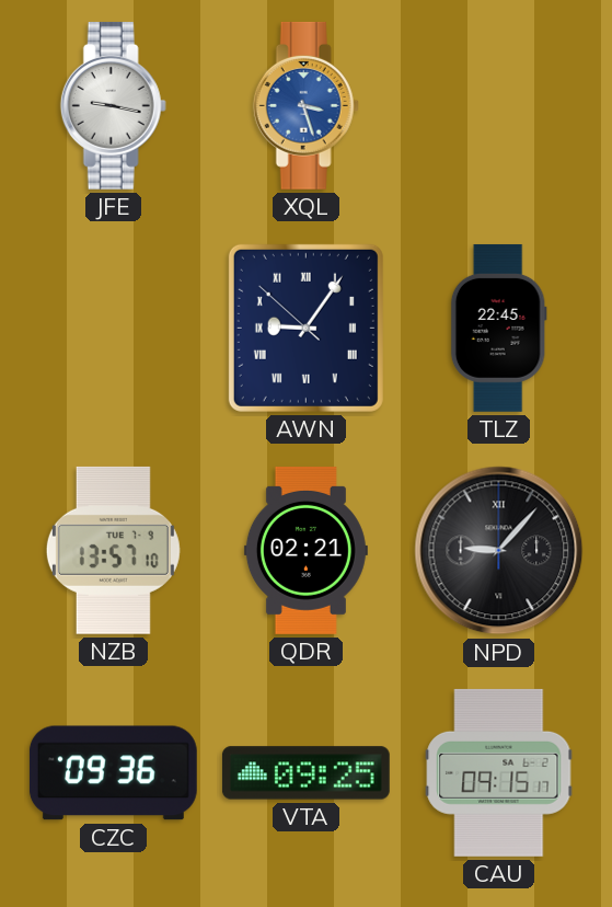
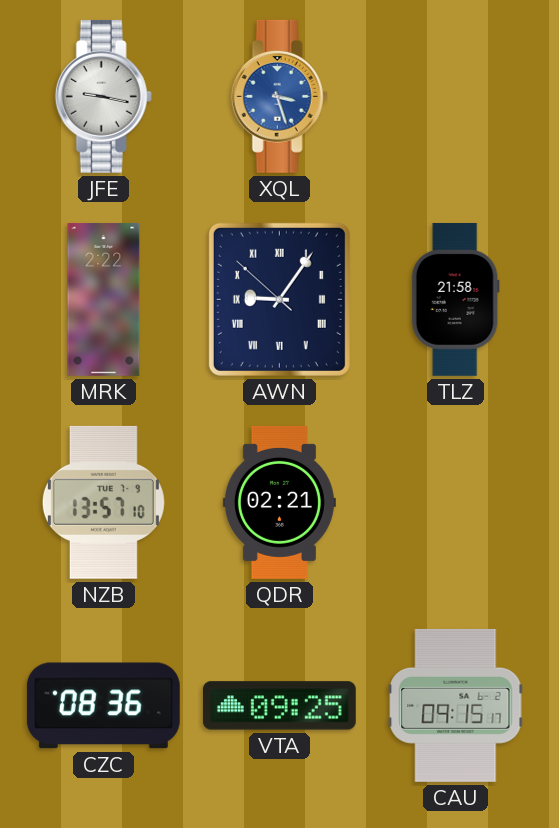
MRK: none -> 2:22
TLZ: 22:45 -> 21:58
NPD: 9:07 -> none
CZC: 09:36 -> 08:36
